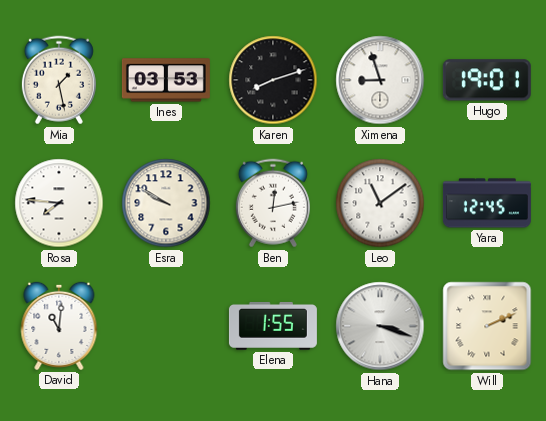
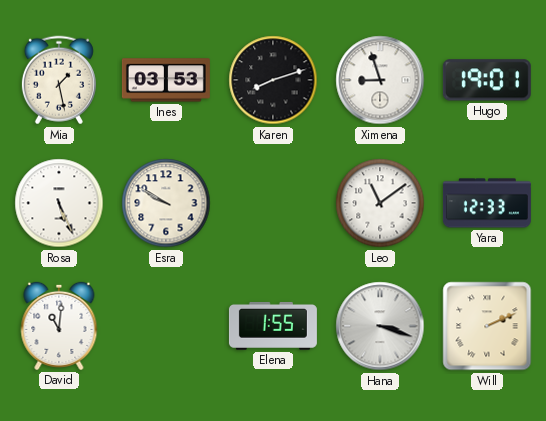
Rosa: 7:46 -> 5:26
Ben: 12:13 -> none
Yara: 12:45 -> 12:33
